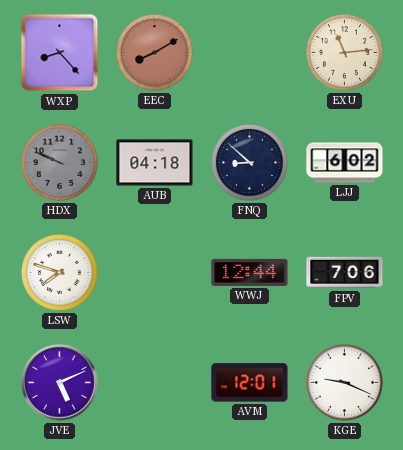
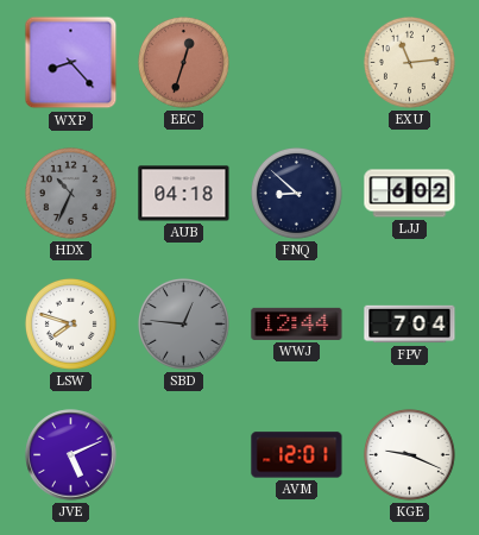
EEC: 8:10 -> 12:33
HDX: 9:49 -> 10:34
SBD: none -> 12:46
FPV: 7:06 -> 7:04
